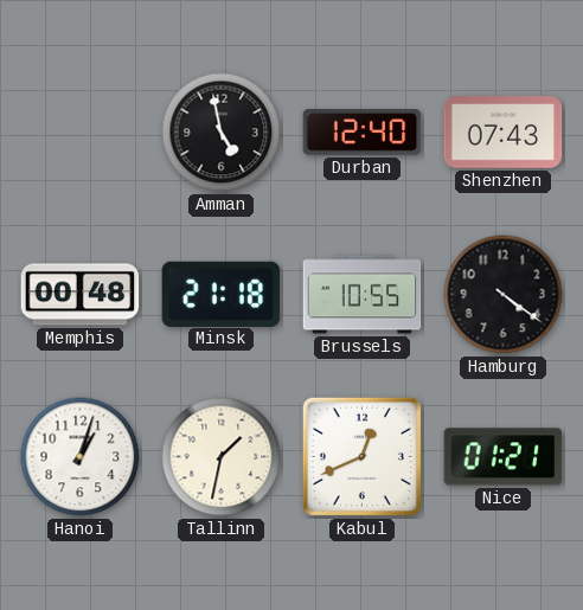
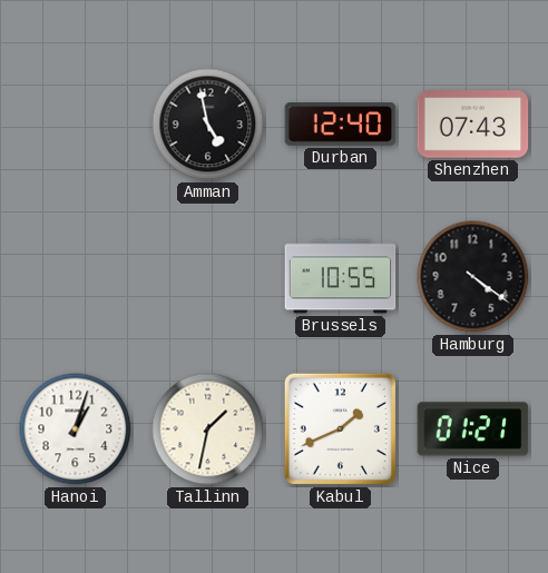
Memphis: 00:48 -> none
Minsk: 21:18 -> none
Kabul: 12:41 -> 1:41
